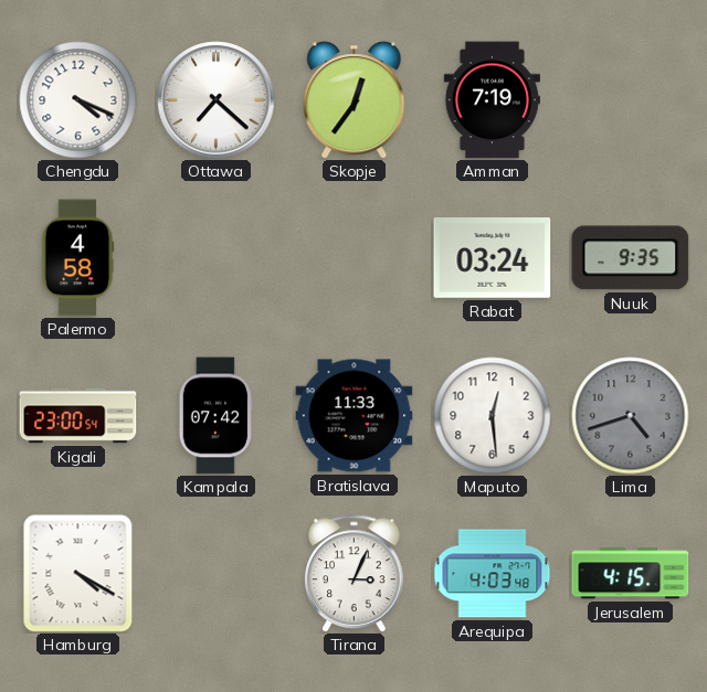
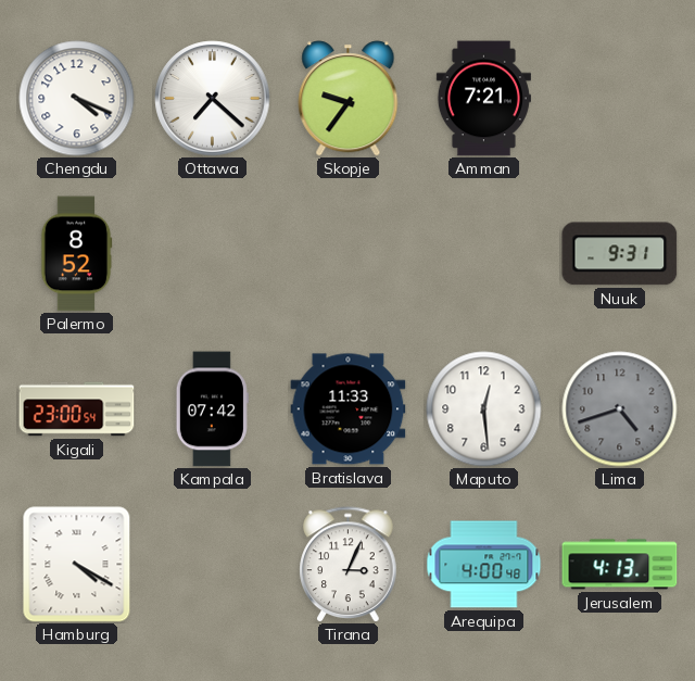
Skopje: 12:36 -> 9:36
Amman: 7:19 -> 7:21
Palermo: 4:58 -> 8:52
Rabat: 03:24 -> none
Nuuk: 9:35 -> 9:31
Arequipa: 4:03 -> 4:00
Jerusalem: 4:15 -> 4:13
